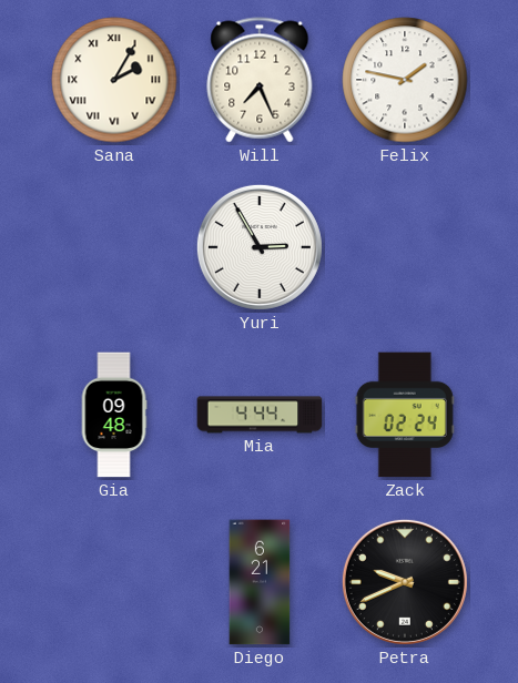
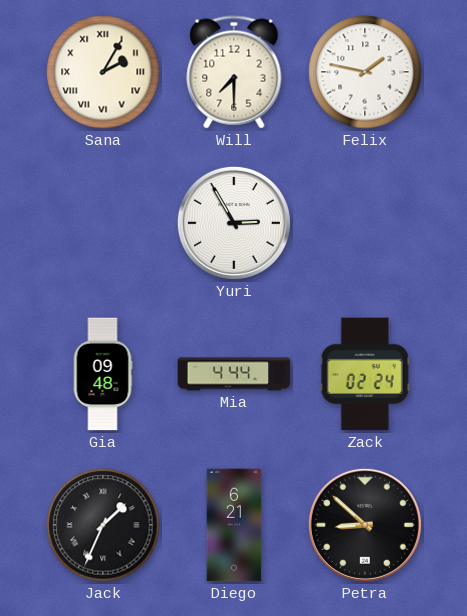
Will: 7:26 -> 7:30
Jack: none -> 1:34
Petra: 9:41 -> 8:52
